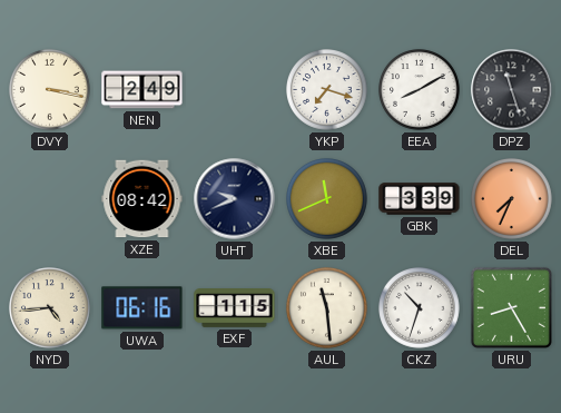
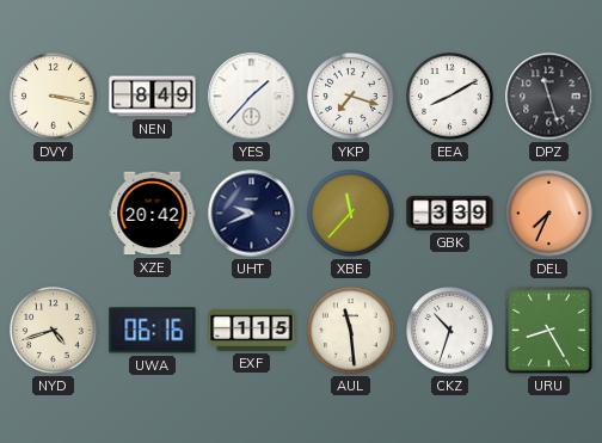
NEN: 2:49 -> 8:49
YES: none -> 1:37
XZE: 08:42 -> 20:42
XBE: 11:41 -> 11:37
NYD: 4:44 -> 4:42
